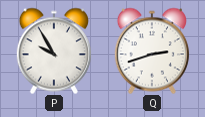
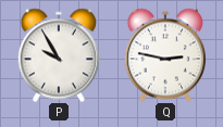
Q: 2:42 -> 2:47
